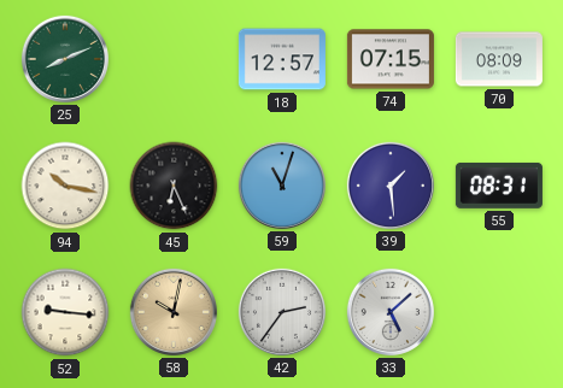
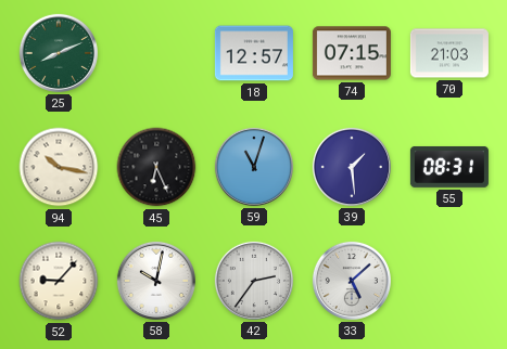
70: 08:09 -> 21:03
52: 9:16 -> 9:07
58 dial: champagne -> white
